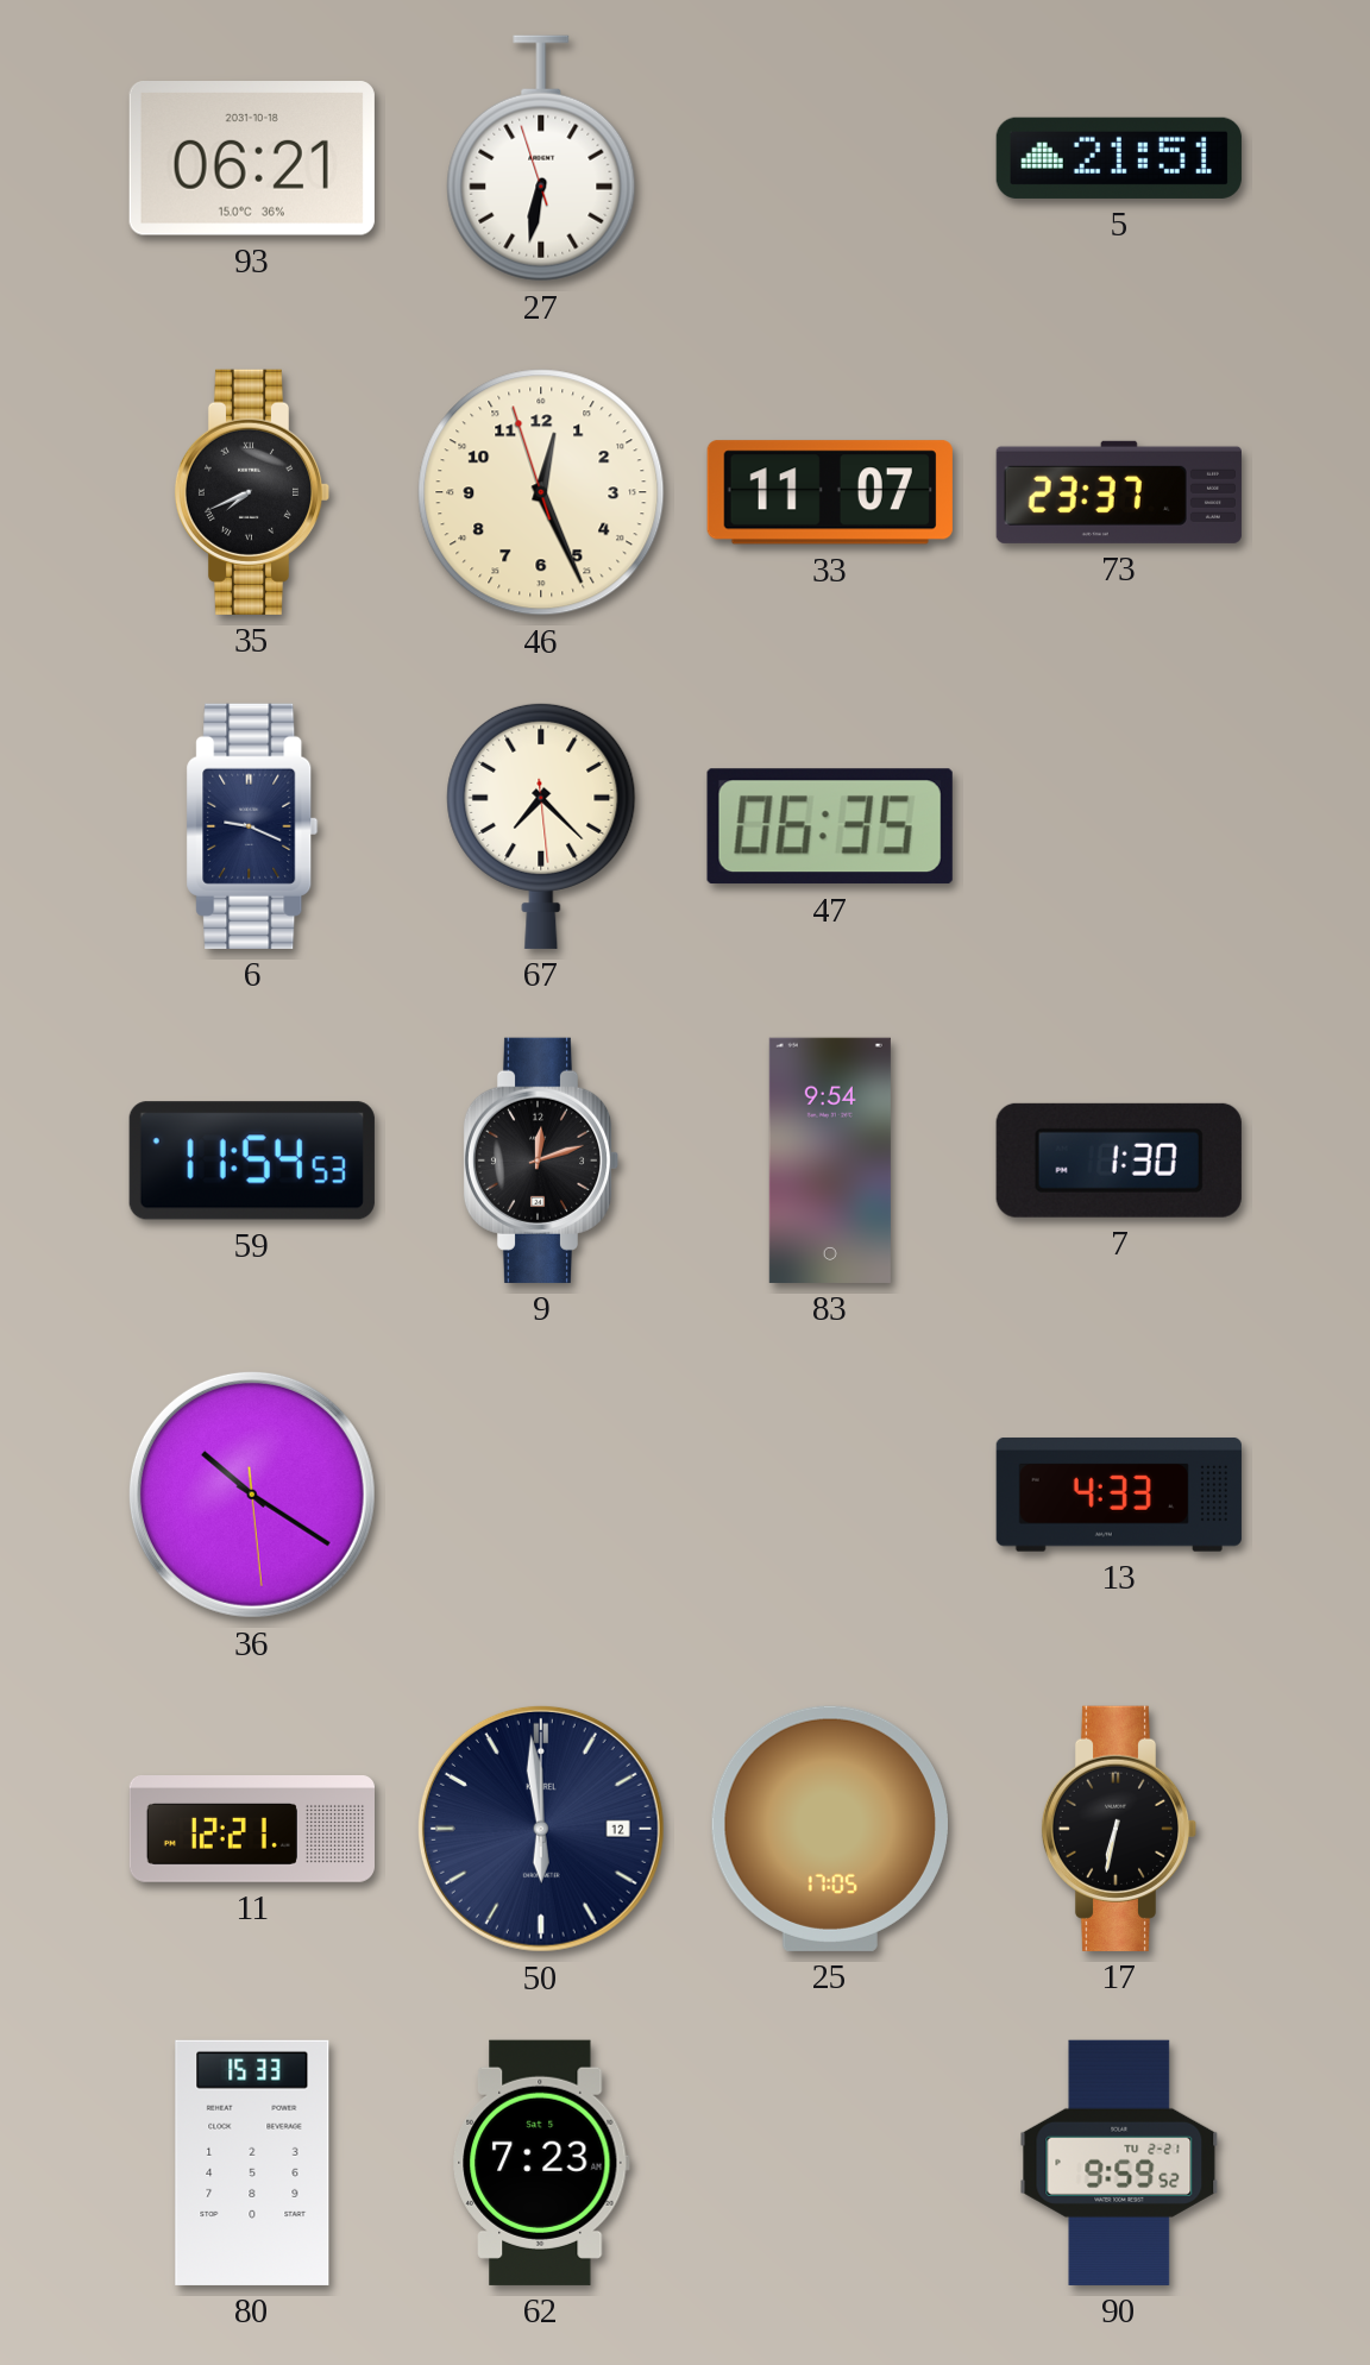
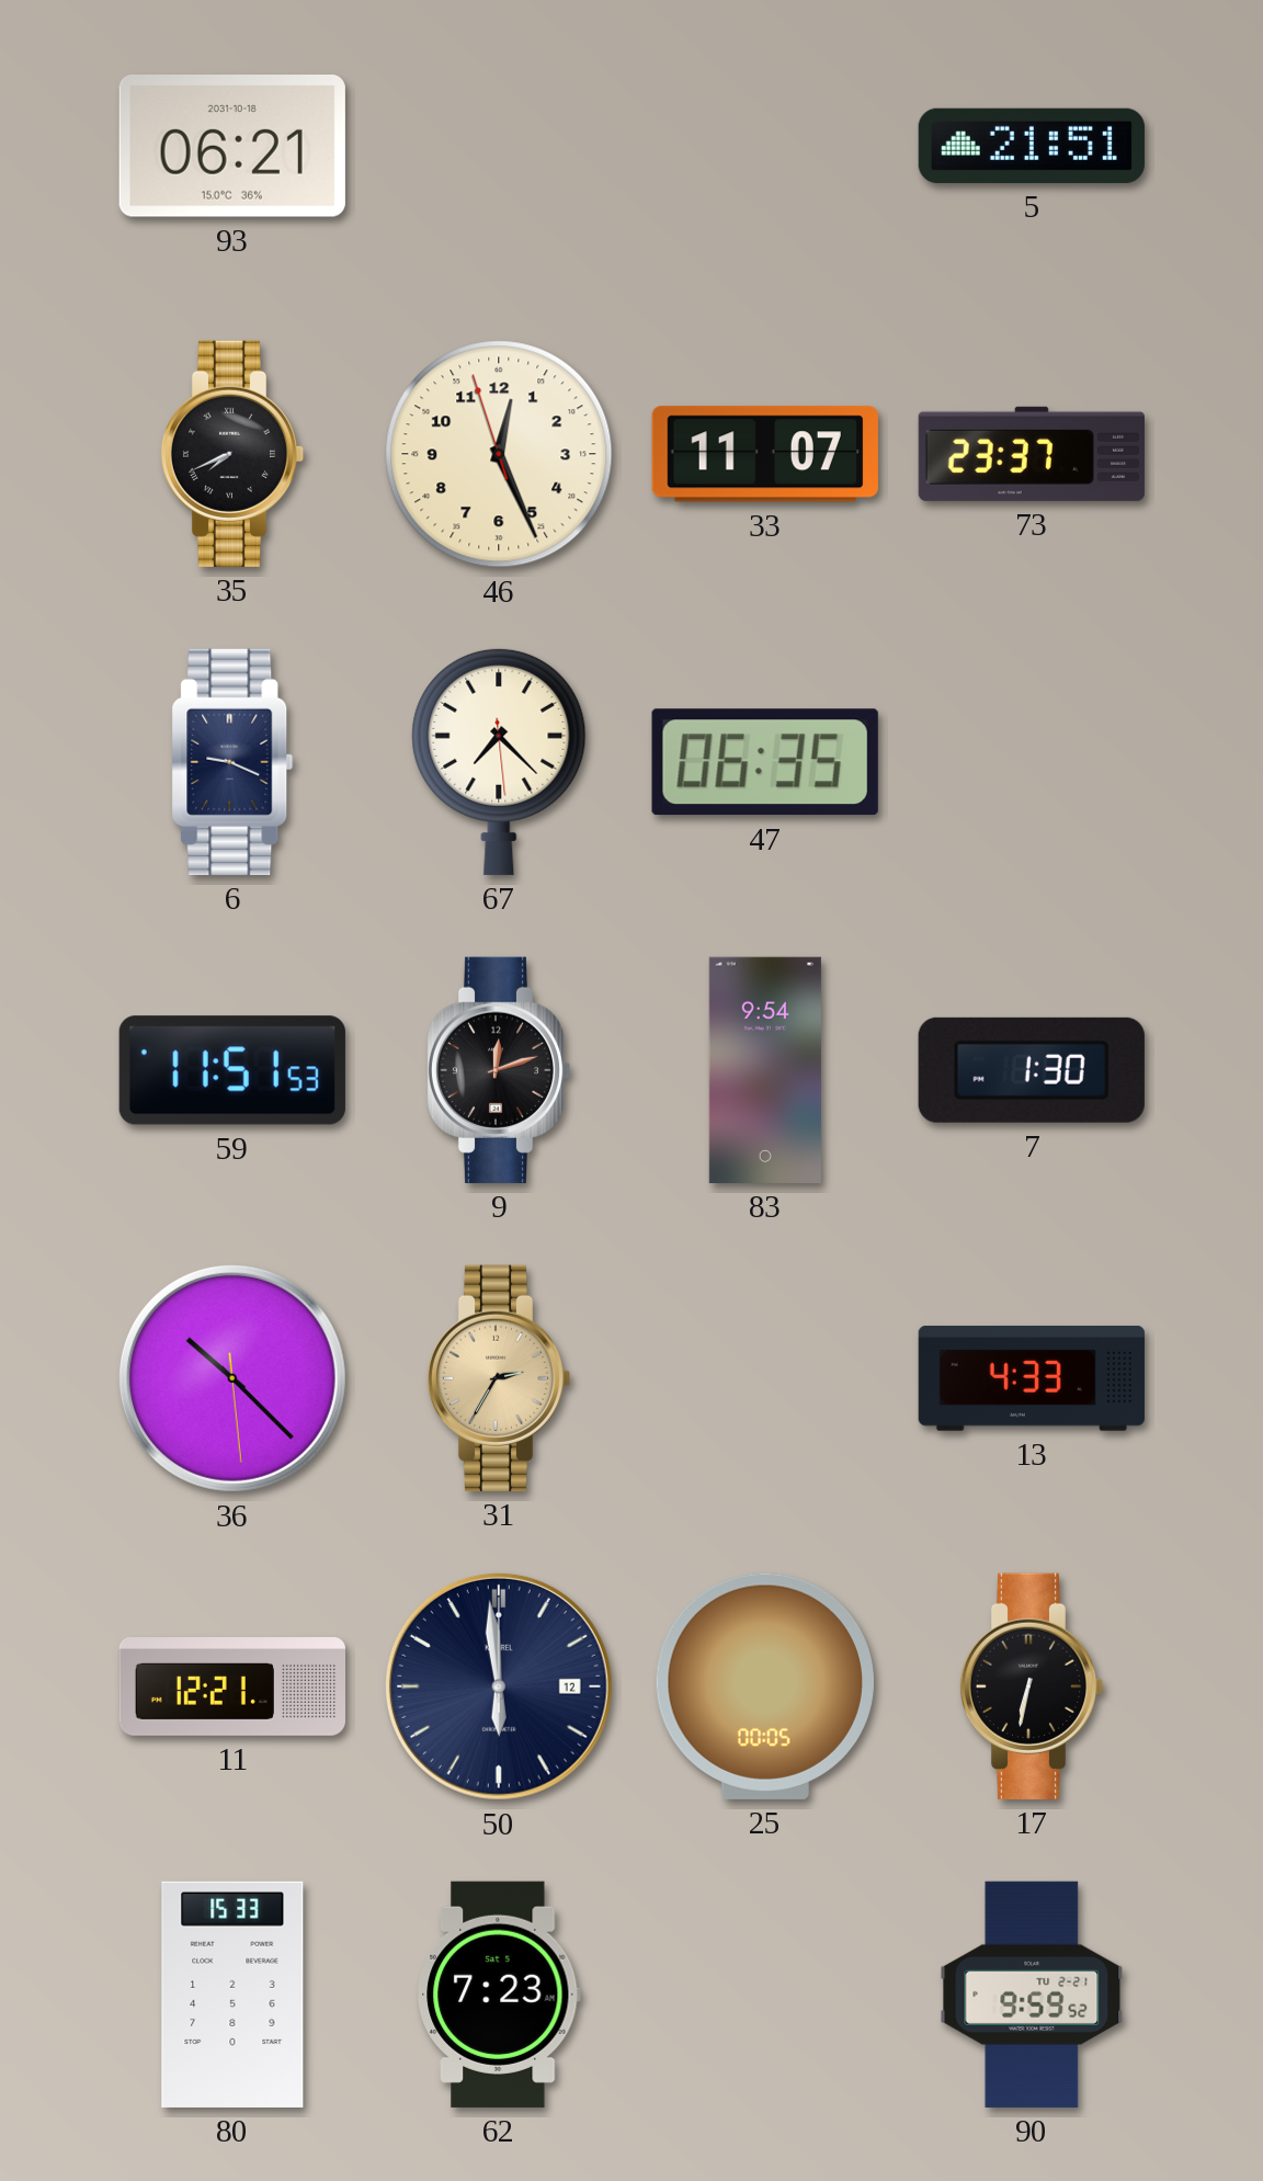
27: 6:31 -> none
59: 11:54 -> 11:51
36: 10:20 -> 10:22
31: none -> 2:35
25: 17:05 -> 00:05
